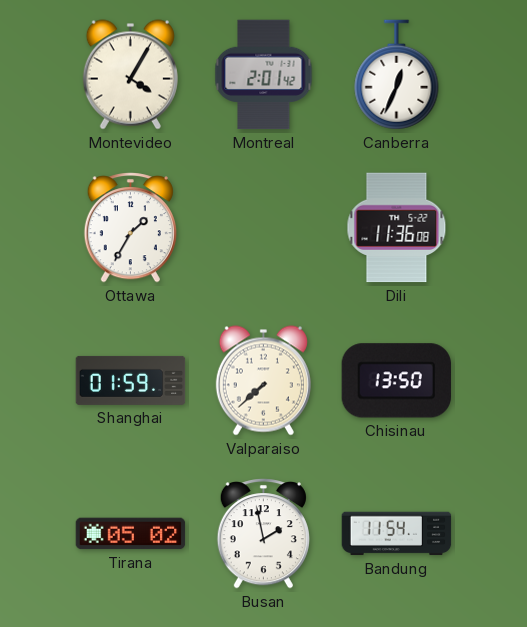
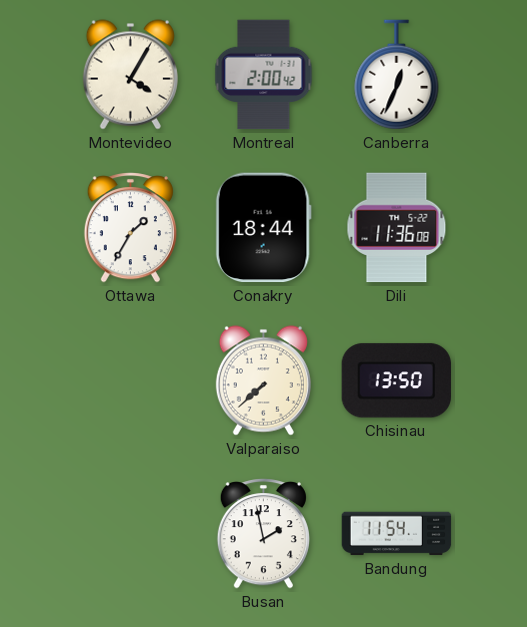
Montreal: 2:01 -> 2:00
Conakry: none -> 18:44
Shanghai: 01:59 -> none
Tirana: 05:02 -> none
